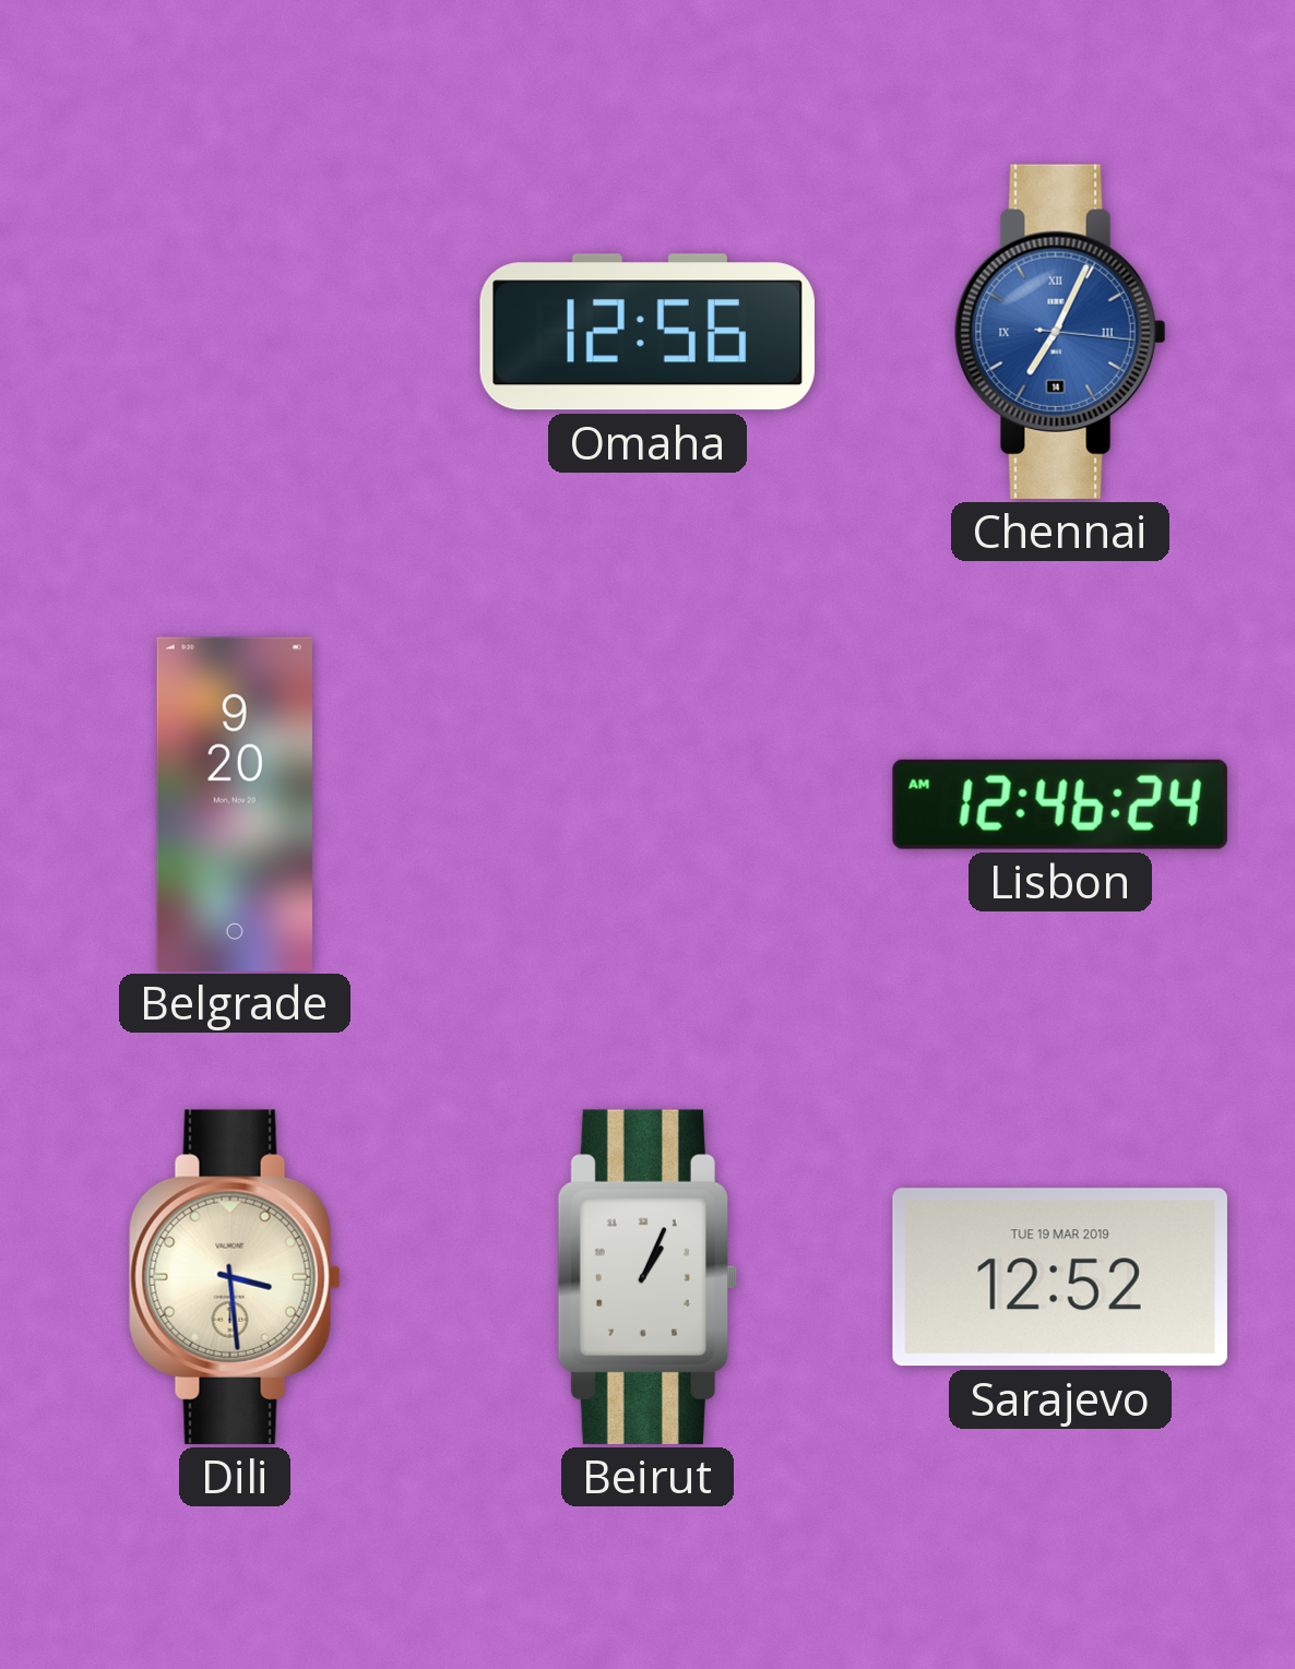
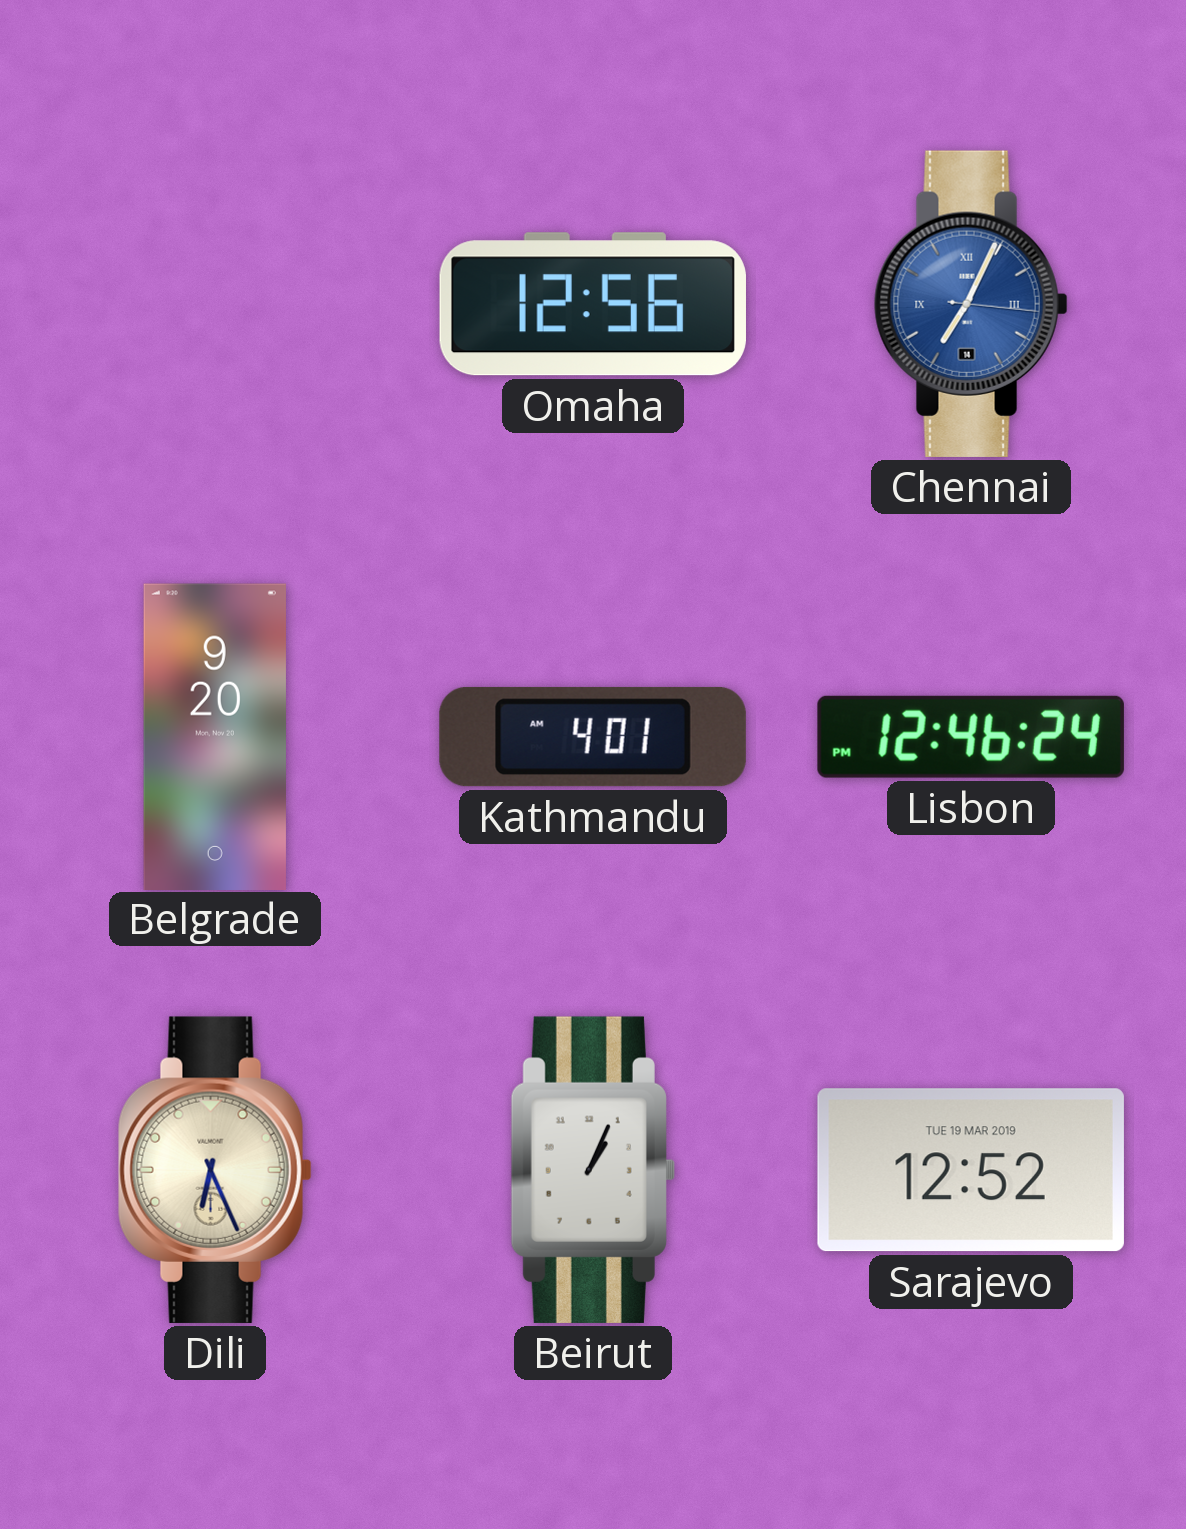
Kathmandu: none -> 4:01
Lisbon: 12:46:24 AM -> 12:46:24 PM
Dili: 3:29 -> 6:26
